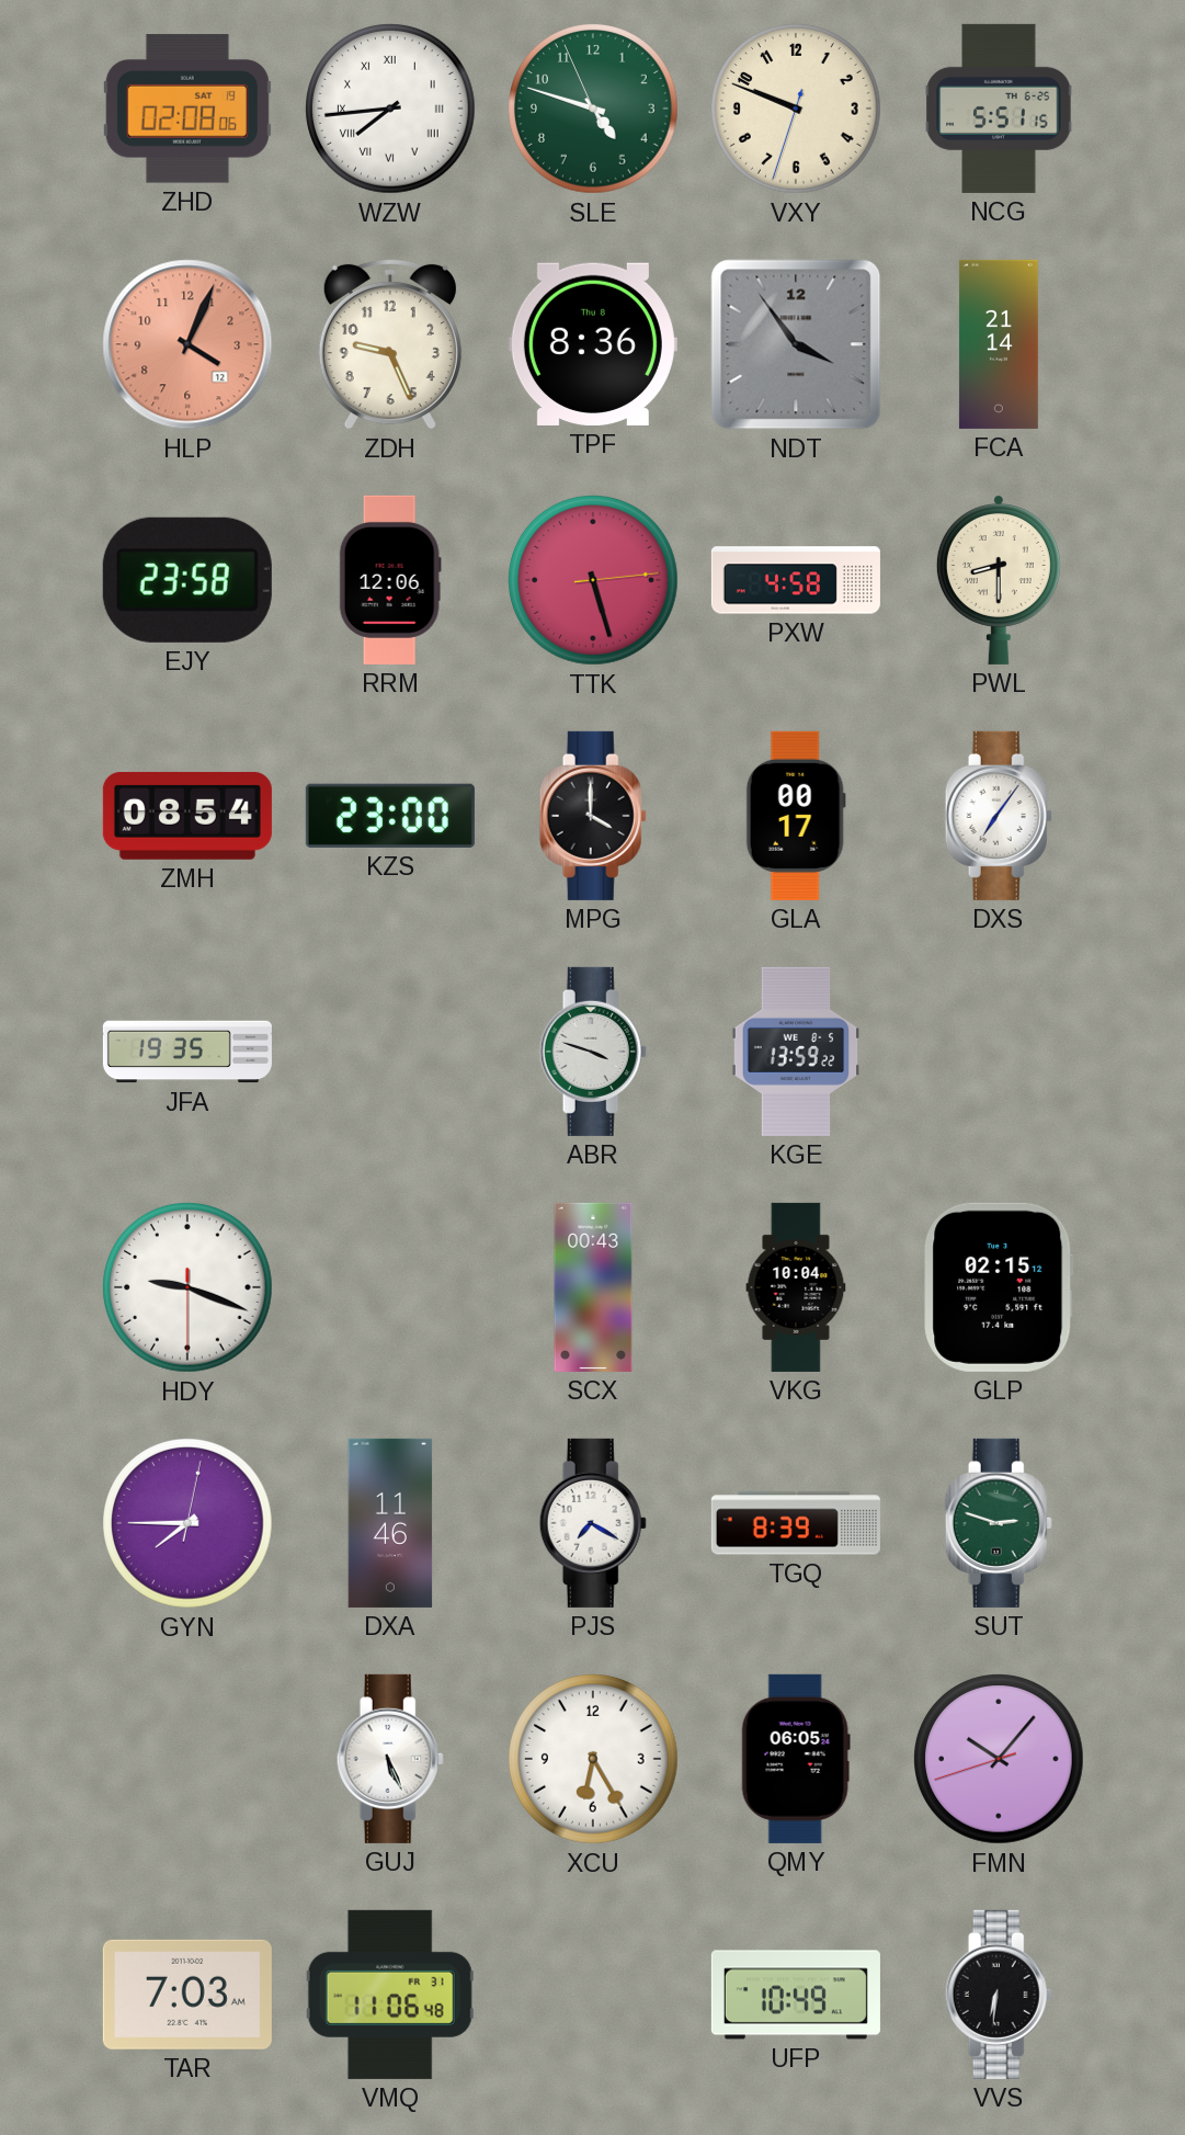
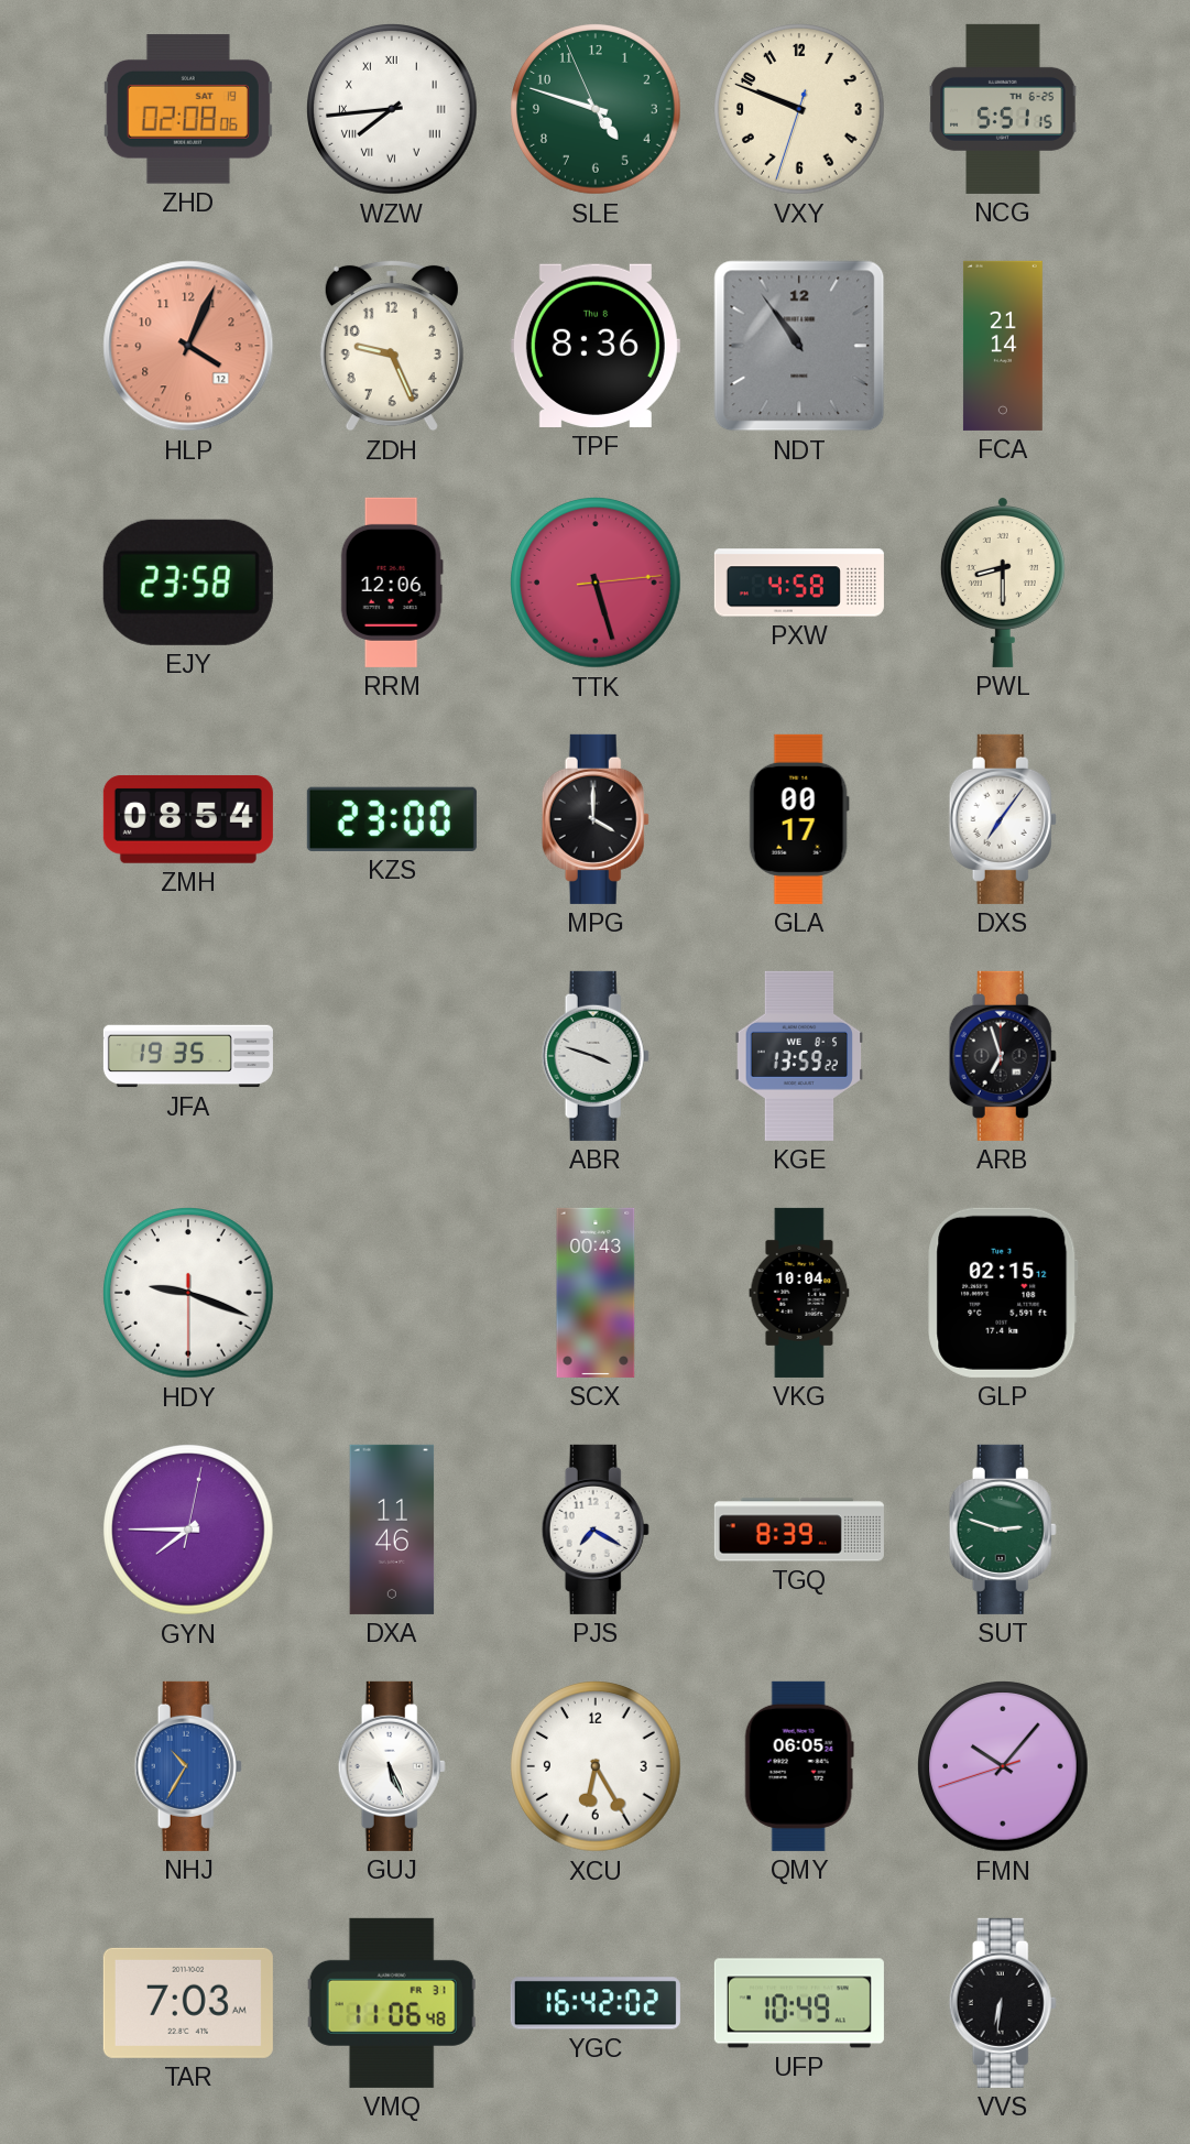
NDT: 3:54 -> 10:54
ARB: none -> 6:57
NHJ: none -> 10:35
YGC: none -> 16:42
